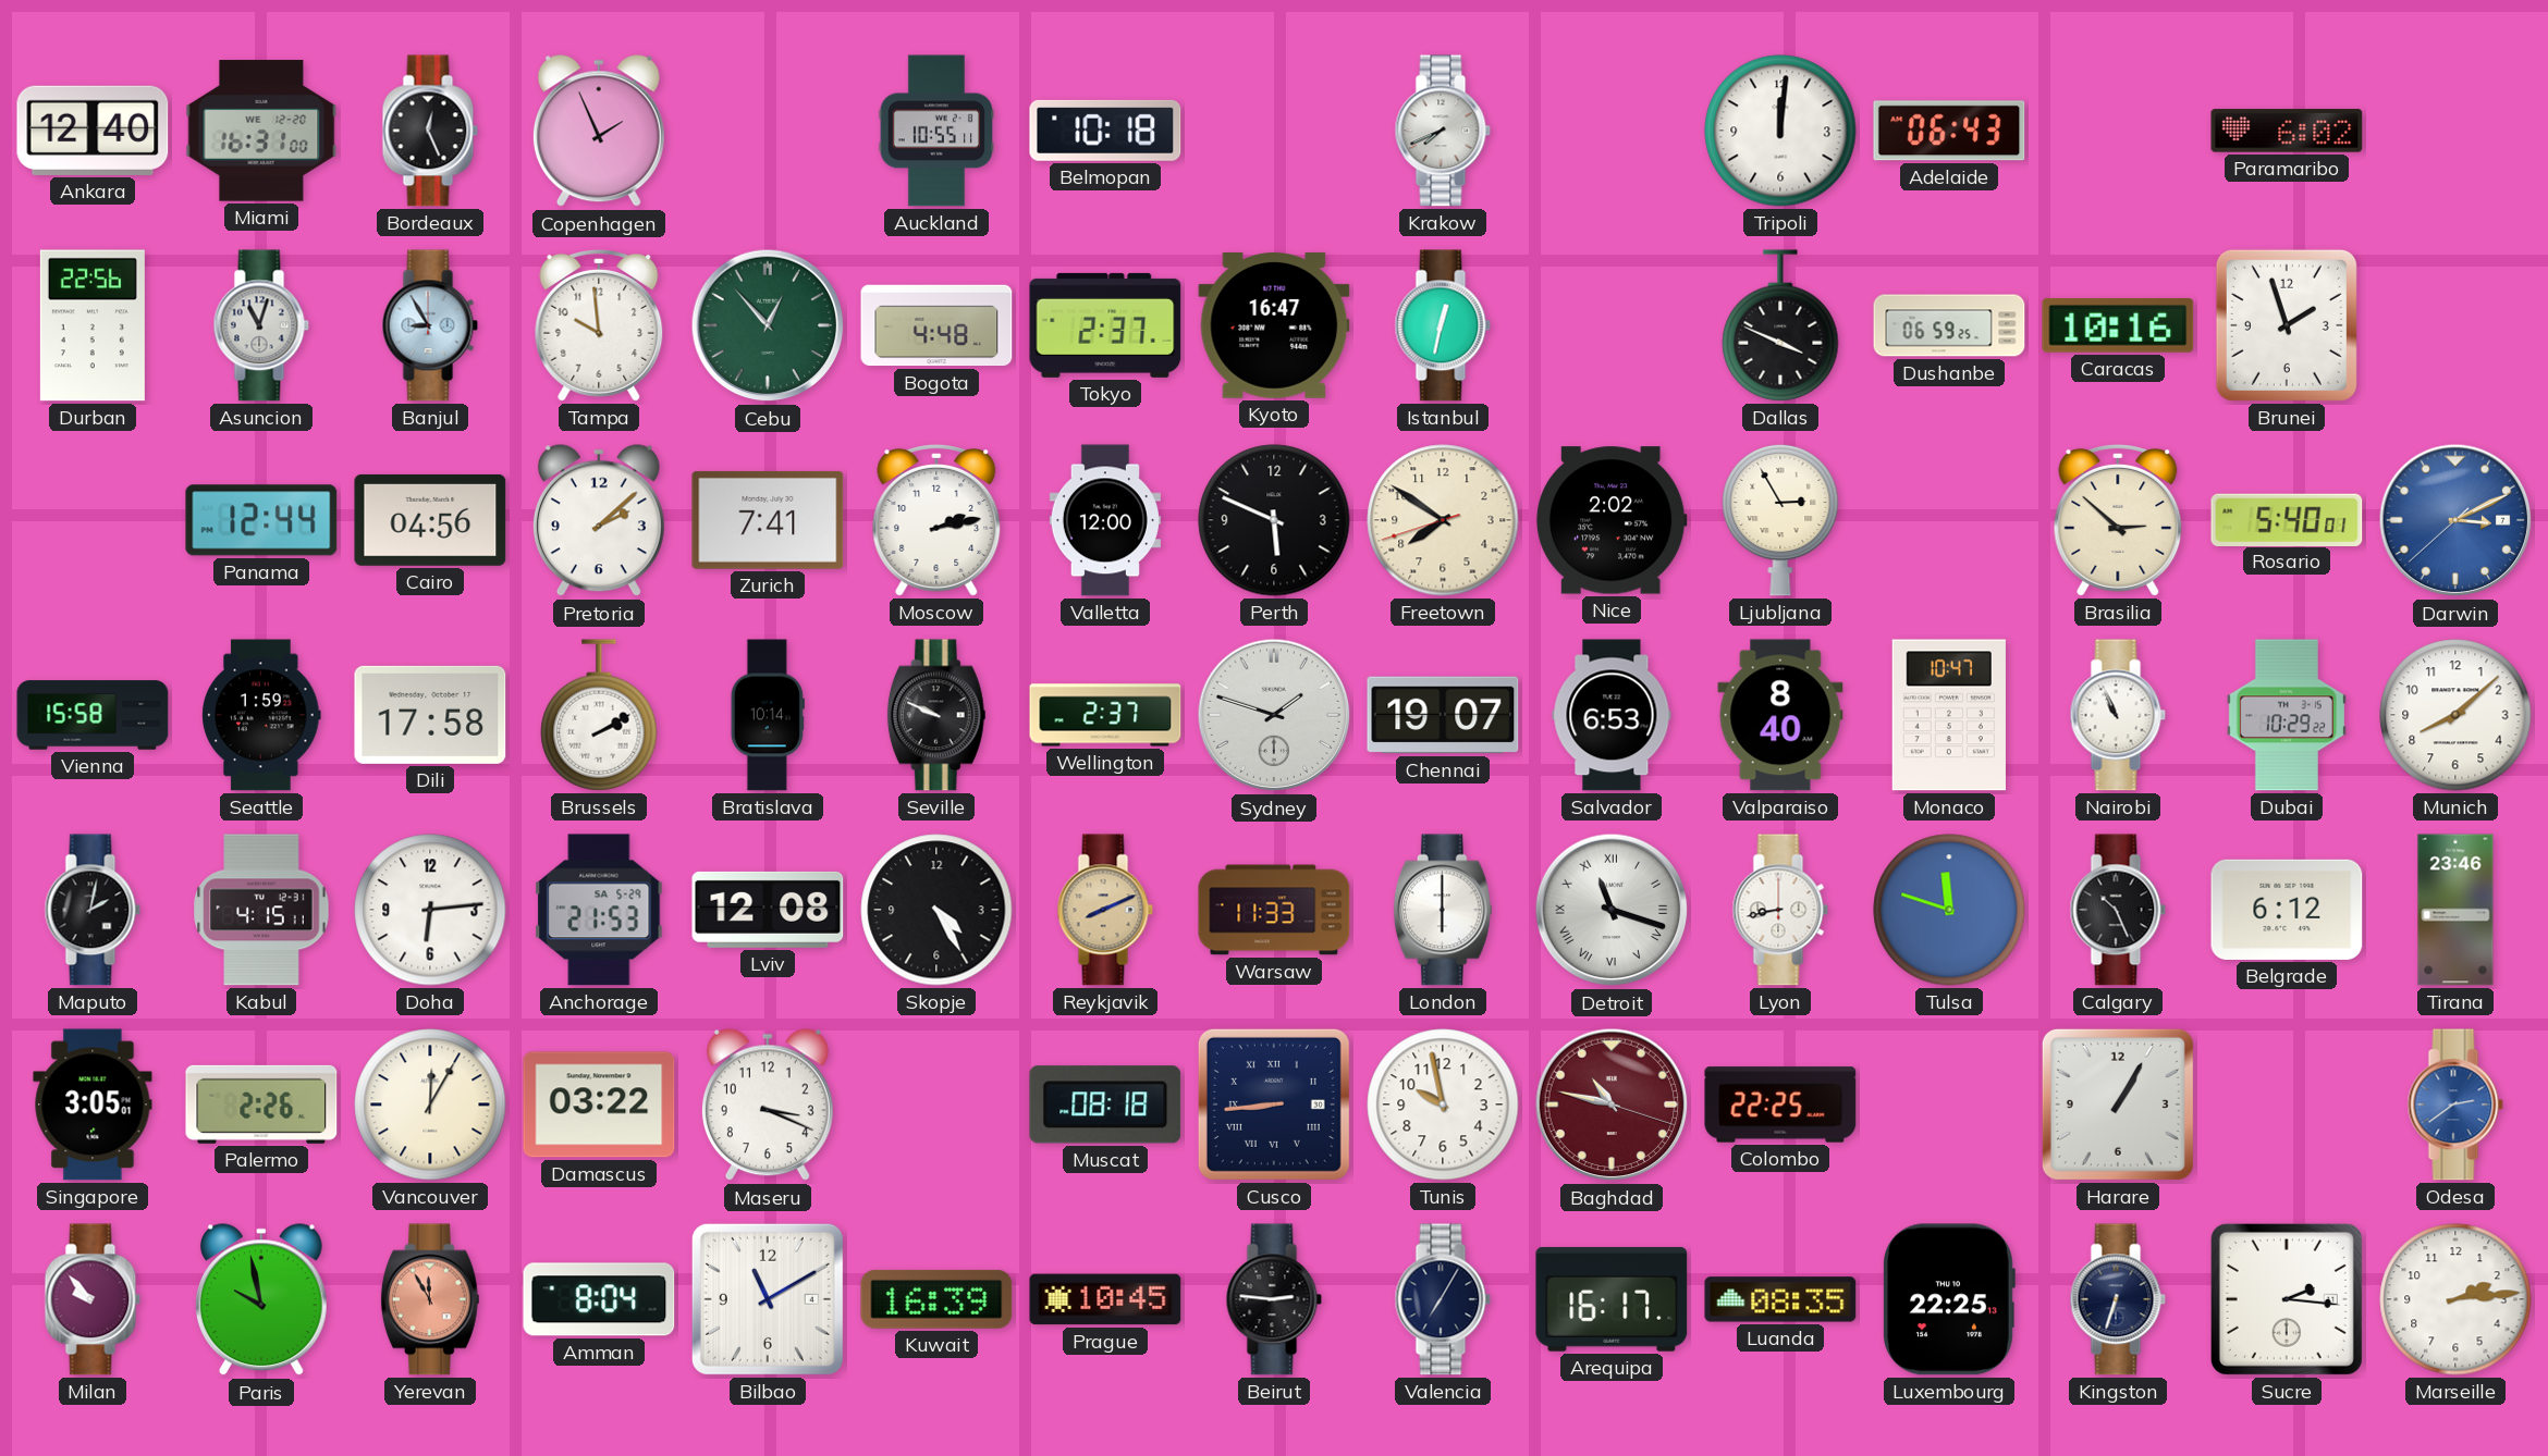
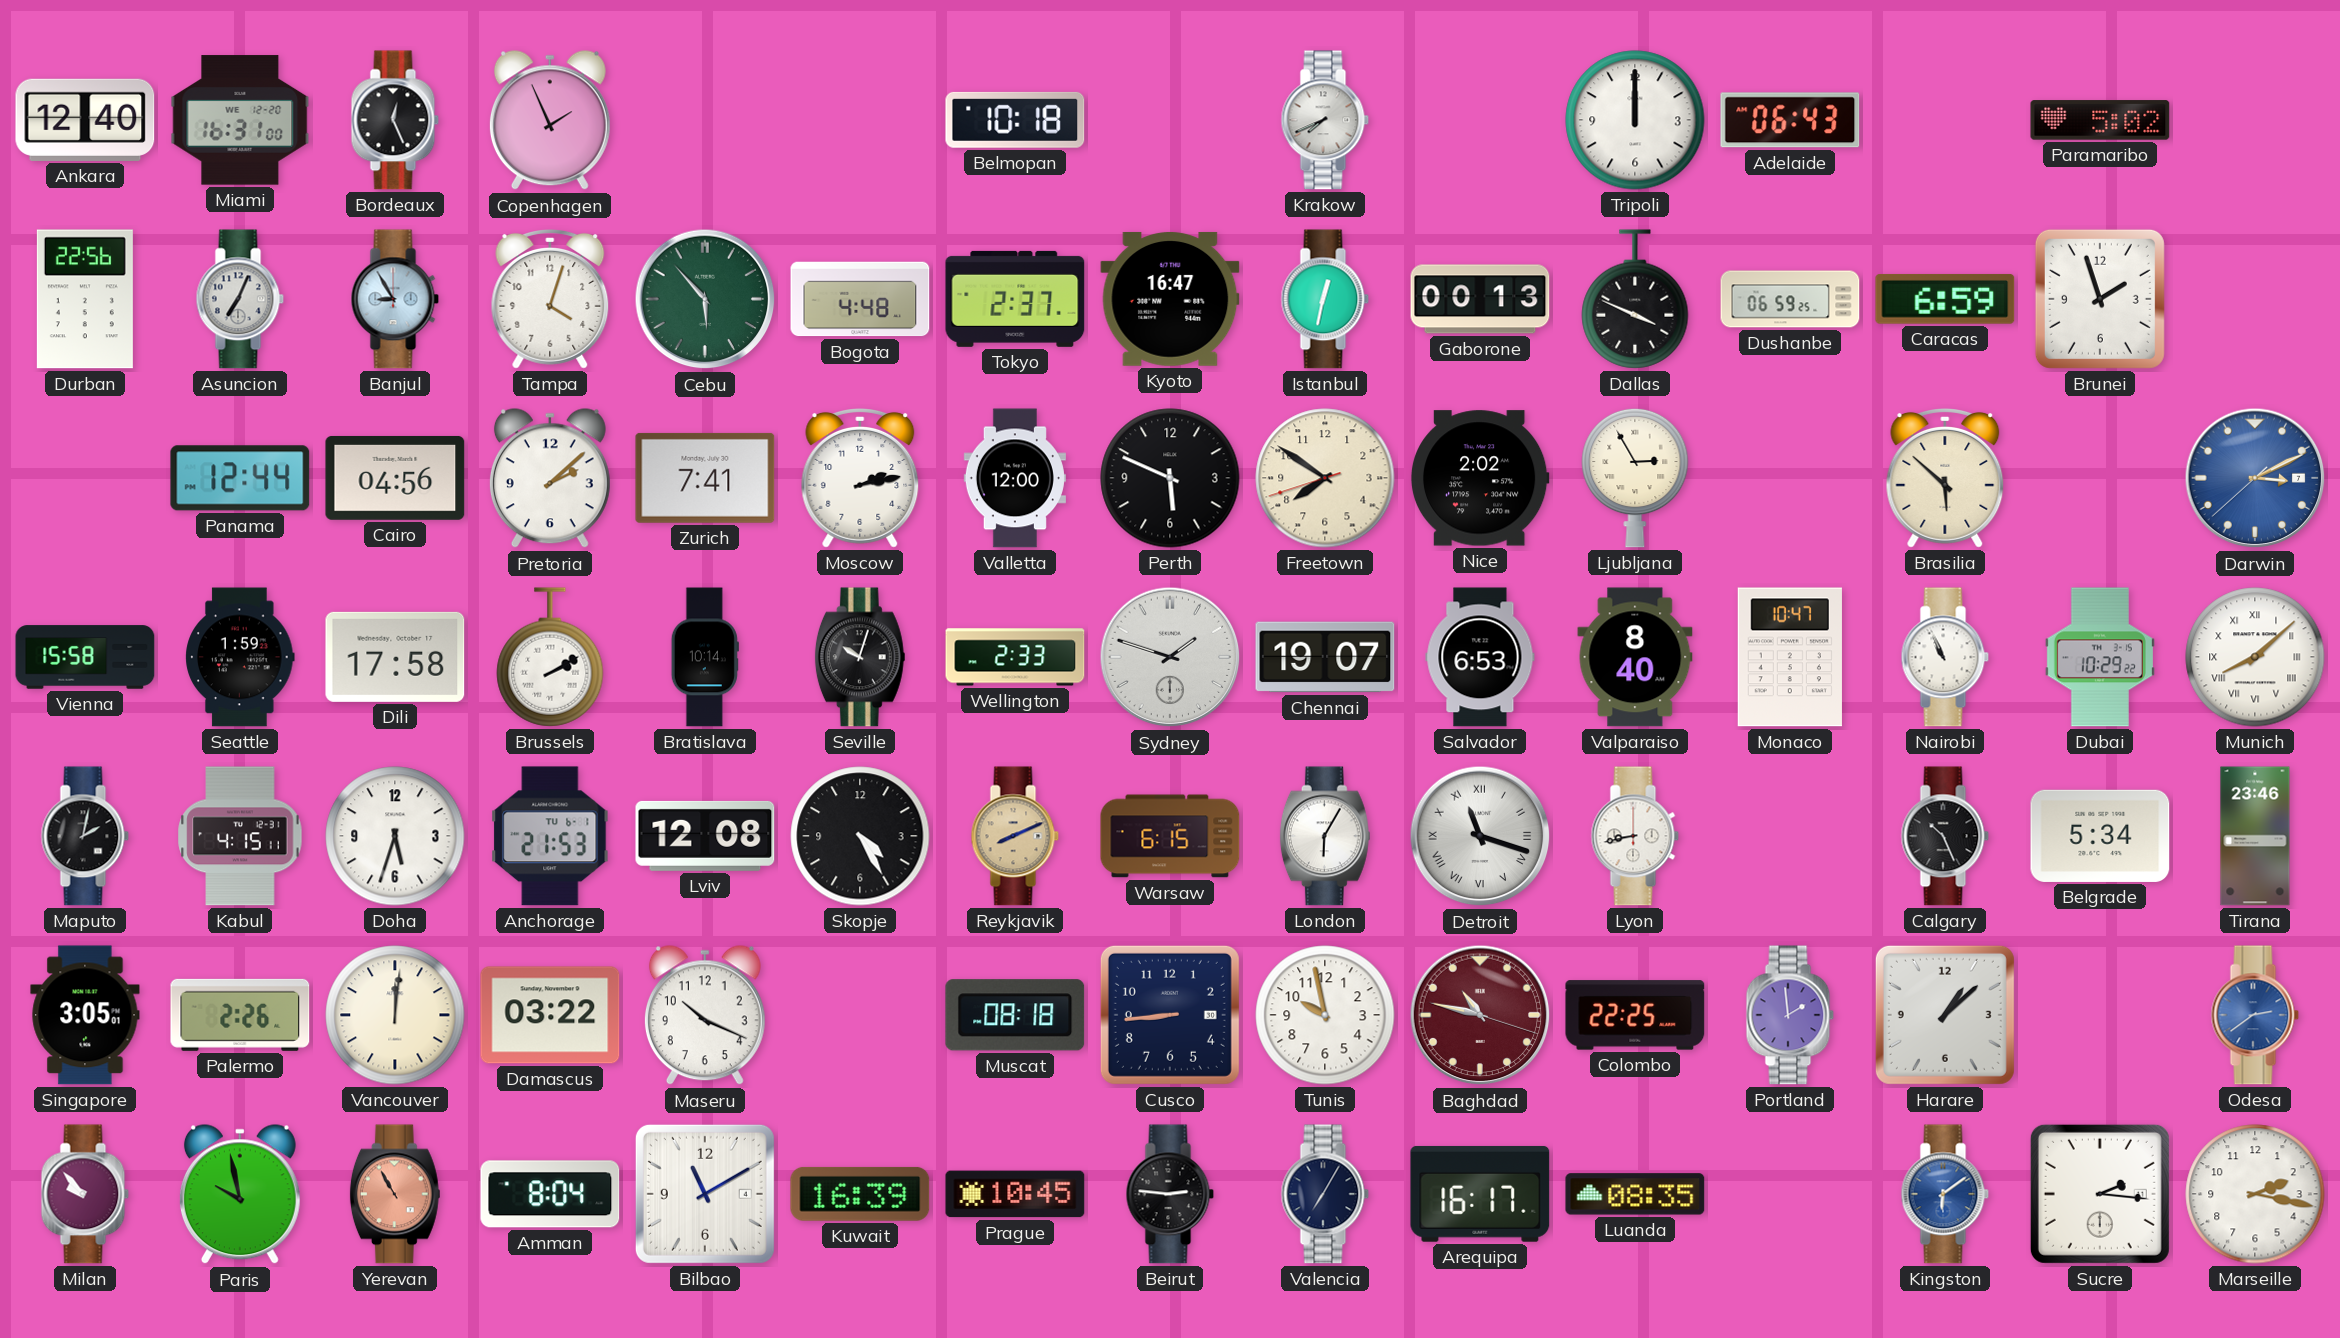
Auckland: 10:55 -> none
Tripoli: 12:01 -> 12:00
Paramaribo: 6:02 -> 5:02
Asuncion: 11:03 -> 7:04
Tampa: 9:59 -> 4:03
Cebu: 12:53 -> 5:53
Gaborone: none -> 00:13
Caracas: 10:16 -> 6:59
Brasilia: 2:52 -> 5:52
Rosario: 5:40 -> none
Seville: 9:49 -> 10:03
Wellington: 2:37 -> 2:33
Munich numerals: Arabic -> Roman
Doha: 6:14 -> 5:33
Anchorage date: SA 5-29 -> TU 6-1
Warsaw: 11:33 -> 6:15
London: 6:00 -> 6:05
Tulsa: 11:48 -> none
Belgrade: 6:12 -> 5:34
Vancouver: 12:05 -> 12:01
Maseru: 3:19 -> 10:19
Cusco numerals: Roman -> Arabic
Portland: none -> 1:59
Harare: 1:05 -> 1:08
Yerevan: 11:55 -> 10:55
Luxembourg: 22:25 -> none
Kingston: 6:33 -> 6:09
Kingston dial: navy -> blue
Marseille: 2:14 -> 2:17
